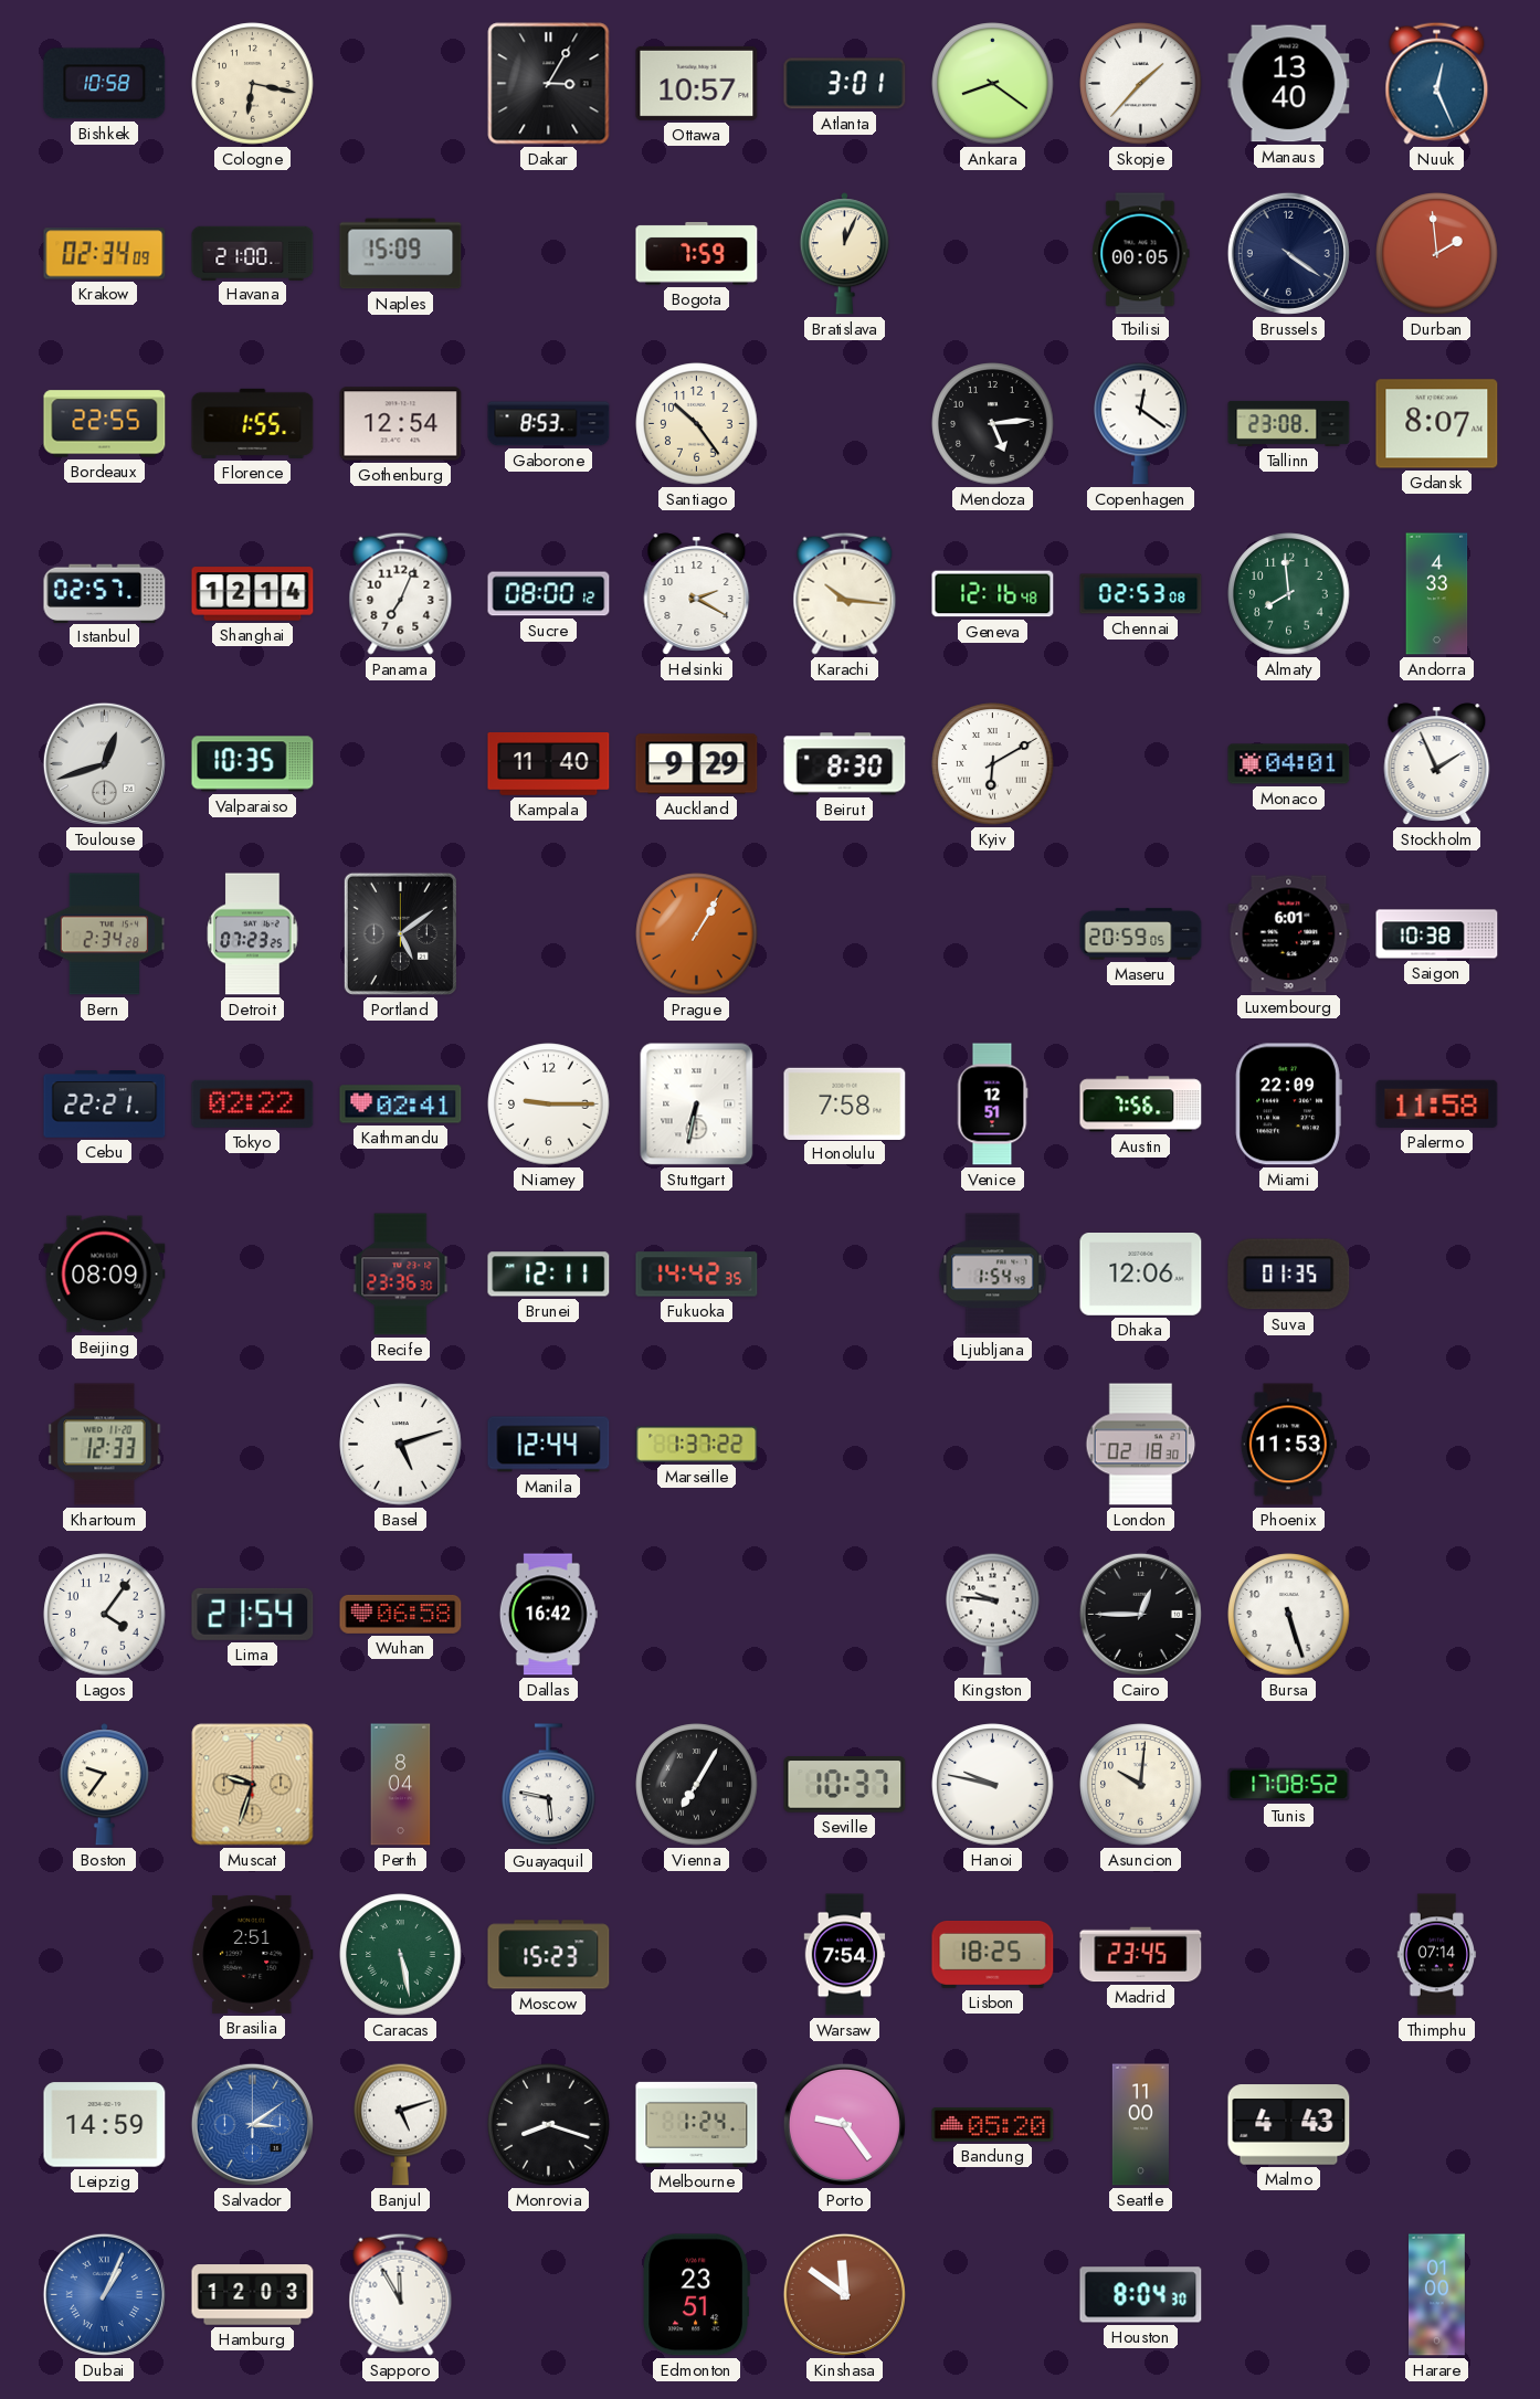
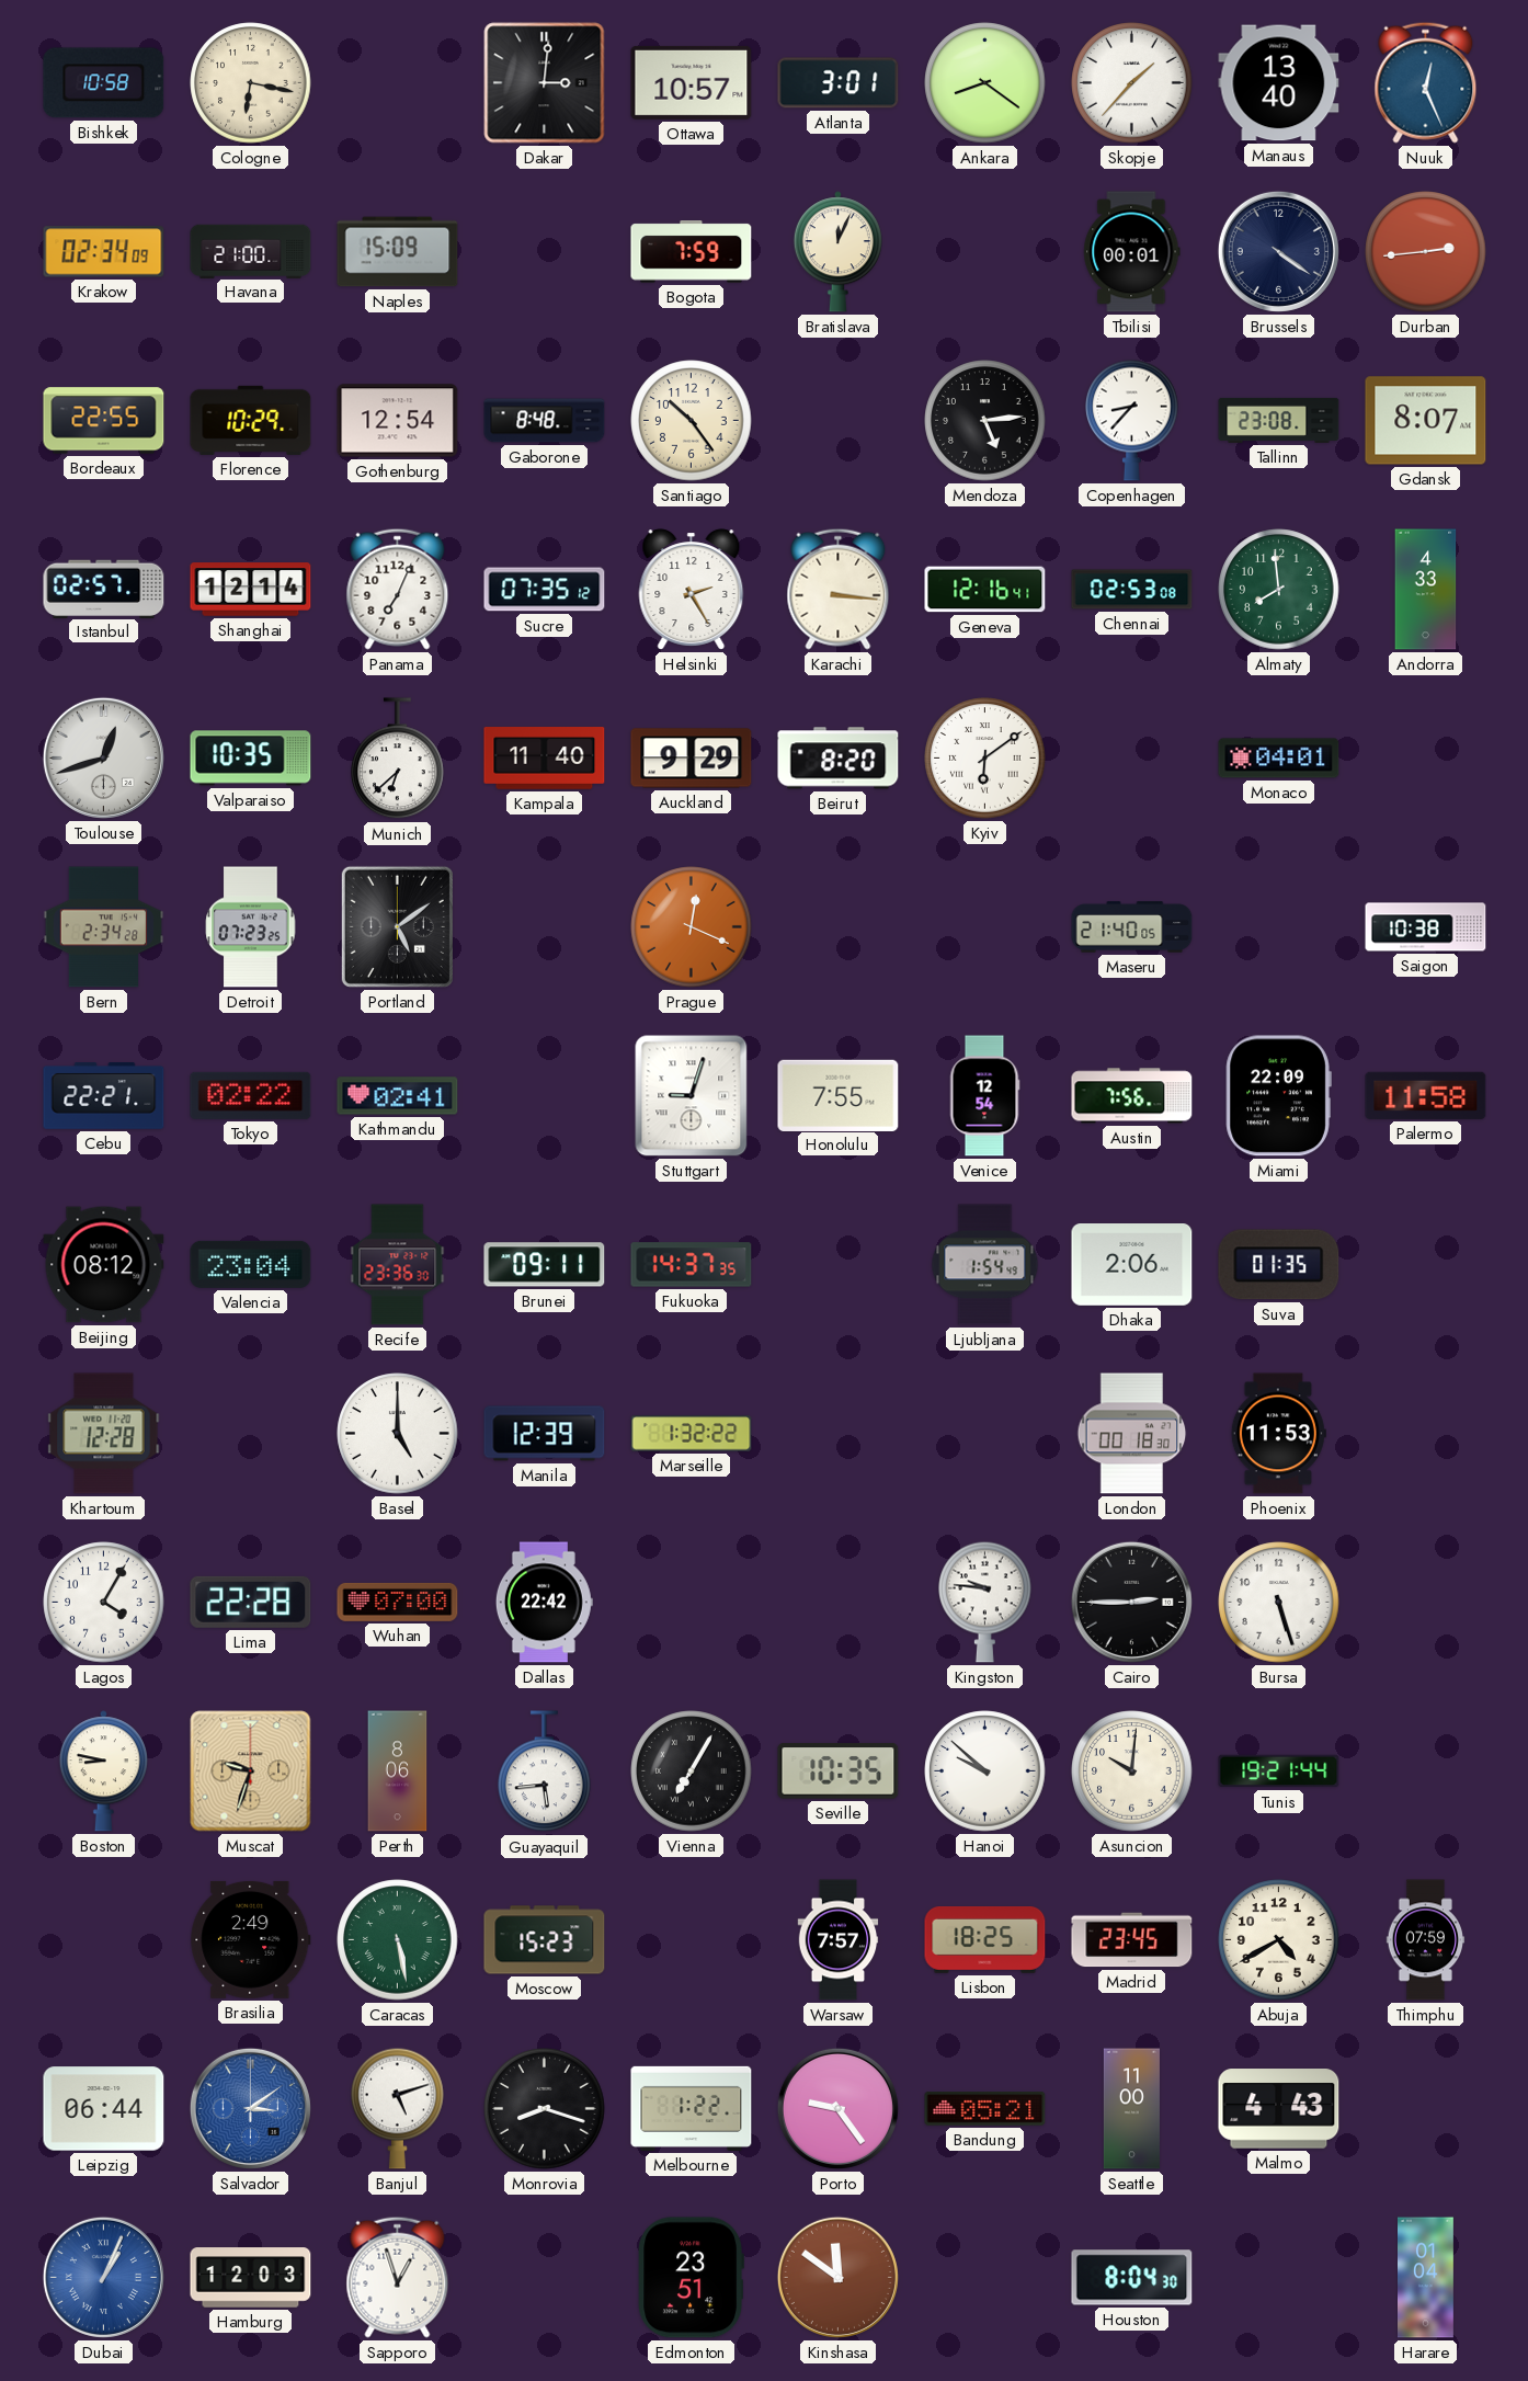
Dakar: 3:05 -> 3:01
Tbilisi: 00:05 -> 00:01
Durban: 1:59 -> 2:44
Florence: 1:55 -> 10:29
Gaborone: 8:53 -> 8:48
Copenhagen: 12:21 -> 8:37
Sucre: 08:00 -> 07:35
Helsinki: 2:20 -> 2:25
Karachi: 10:16 -> 3:16
Geneva: 12:16:48 -> 12:16:41
Munich: none -> 6:38
Beirut: 8:30 -> 8:20
Kyiv: 6:10 -> 6:09
Stockholm: 1:56 -> none
Prague: 1:05 -> 12:19
Maseru: 20:59 -> 21:40
Luxembourg: 6:01 -> none
Niamey: 9:15 -> none
Stuttgart: 6:32 -> 9:03
Honolulu: 7:58 -> 7:55
Venice: 12:51 -> 12:54
Beijing: 08:09 -> 08:12
Valencia: none -> 23:04
Brunei: 12:11 -> 09:11
Fukuoka: 14:42 -> 14:37
Dhaka: 12:06 -> 2:06
Khartoum: 12:33 -> 12:28
Basel: 5:12 -> 5:00
Manila: 12:44 -> 12:39
Marseille: 1:37 -> 1:32
London: 02:18 -> 00:18
Lagos: 4:06 -> 4:05
Lima: 21:54 -> 22:28
Wuhan: 06:58 -> 07:00
Dallas: 16:42 -> 22:42
Cairo: 12:45 -> 2:45
Boston: 9:36 -> 8:47
Perth: 8:04 -> 8:06
Guayaquil: 5:47 -> 5:44
Seville: 10:37 -> 10:35
Hanoi: 9:47 -> 9:52
Tunis: 17:08 -> 19:21
Brasilia: 2:51 -> 2:49
Warsaw: 7:54 -> 7:57
Abuja: none -> 4:40
Thimphu: 07:14 -> 07:59
Leipzig: 14:59 -> 06:44
Melbourne: 1:24 -> 1:22
Bandung: 05:20 -> 05:21
Sapporo: 11:55 -> 12:57
Harare: 01:00 -> 01:04
